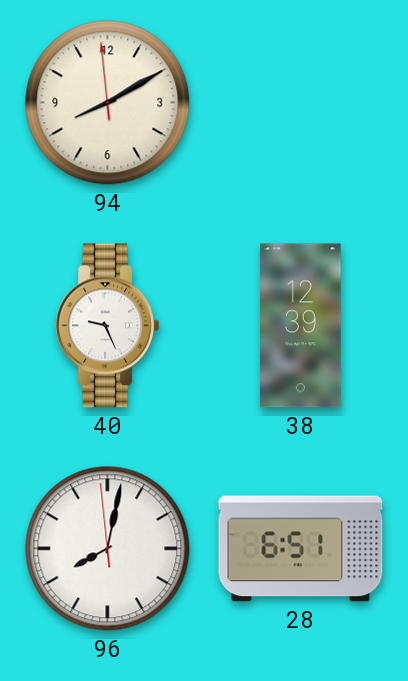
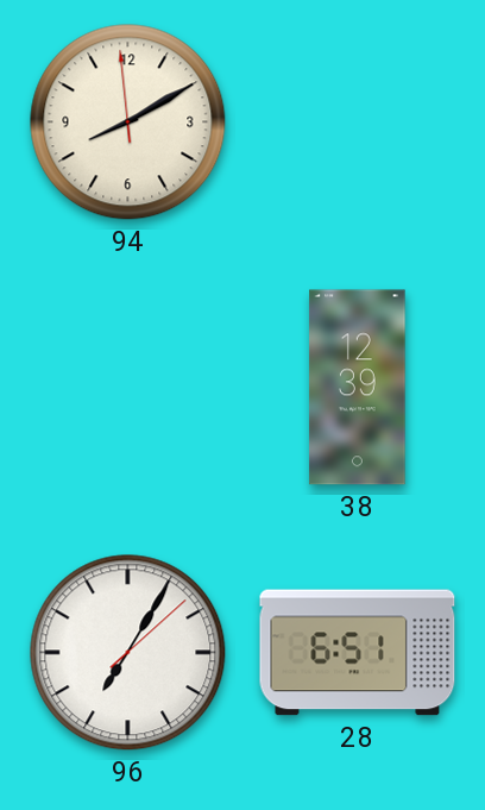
40: 9:26 -> none
96: 8:01 -> 7:05
